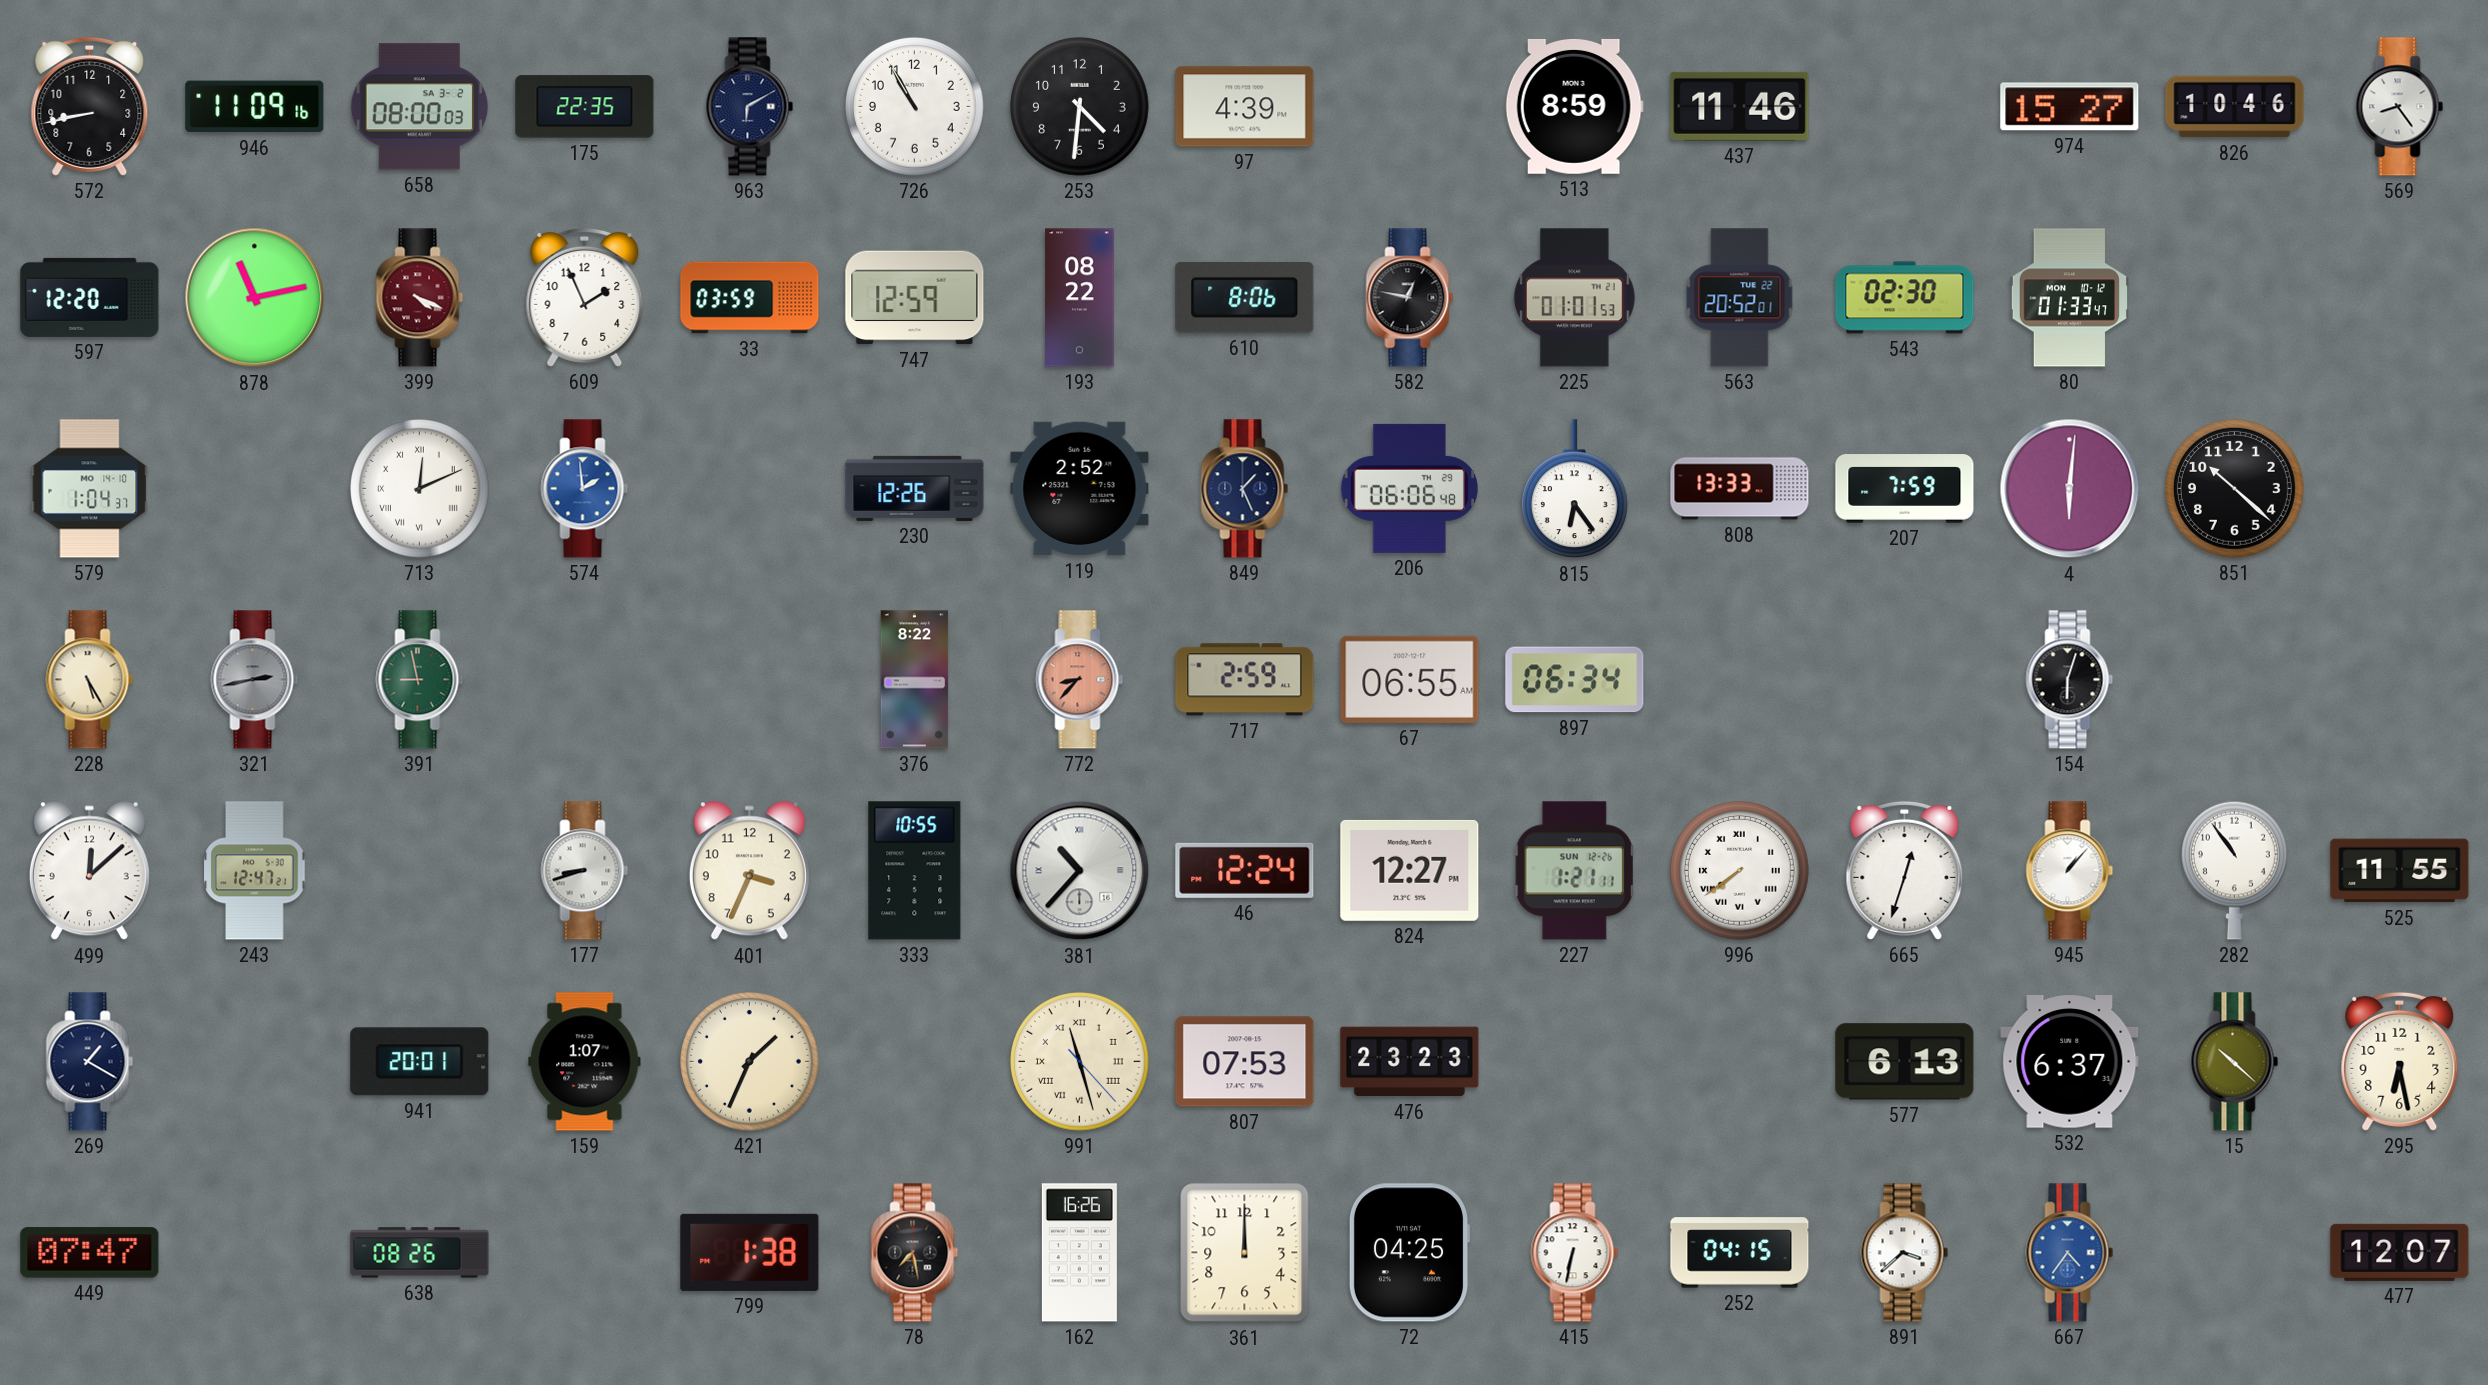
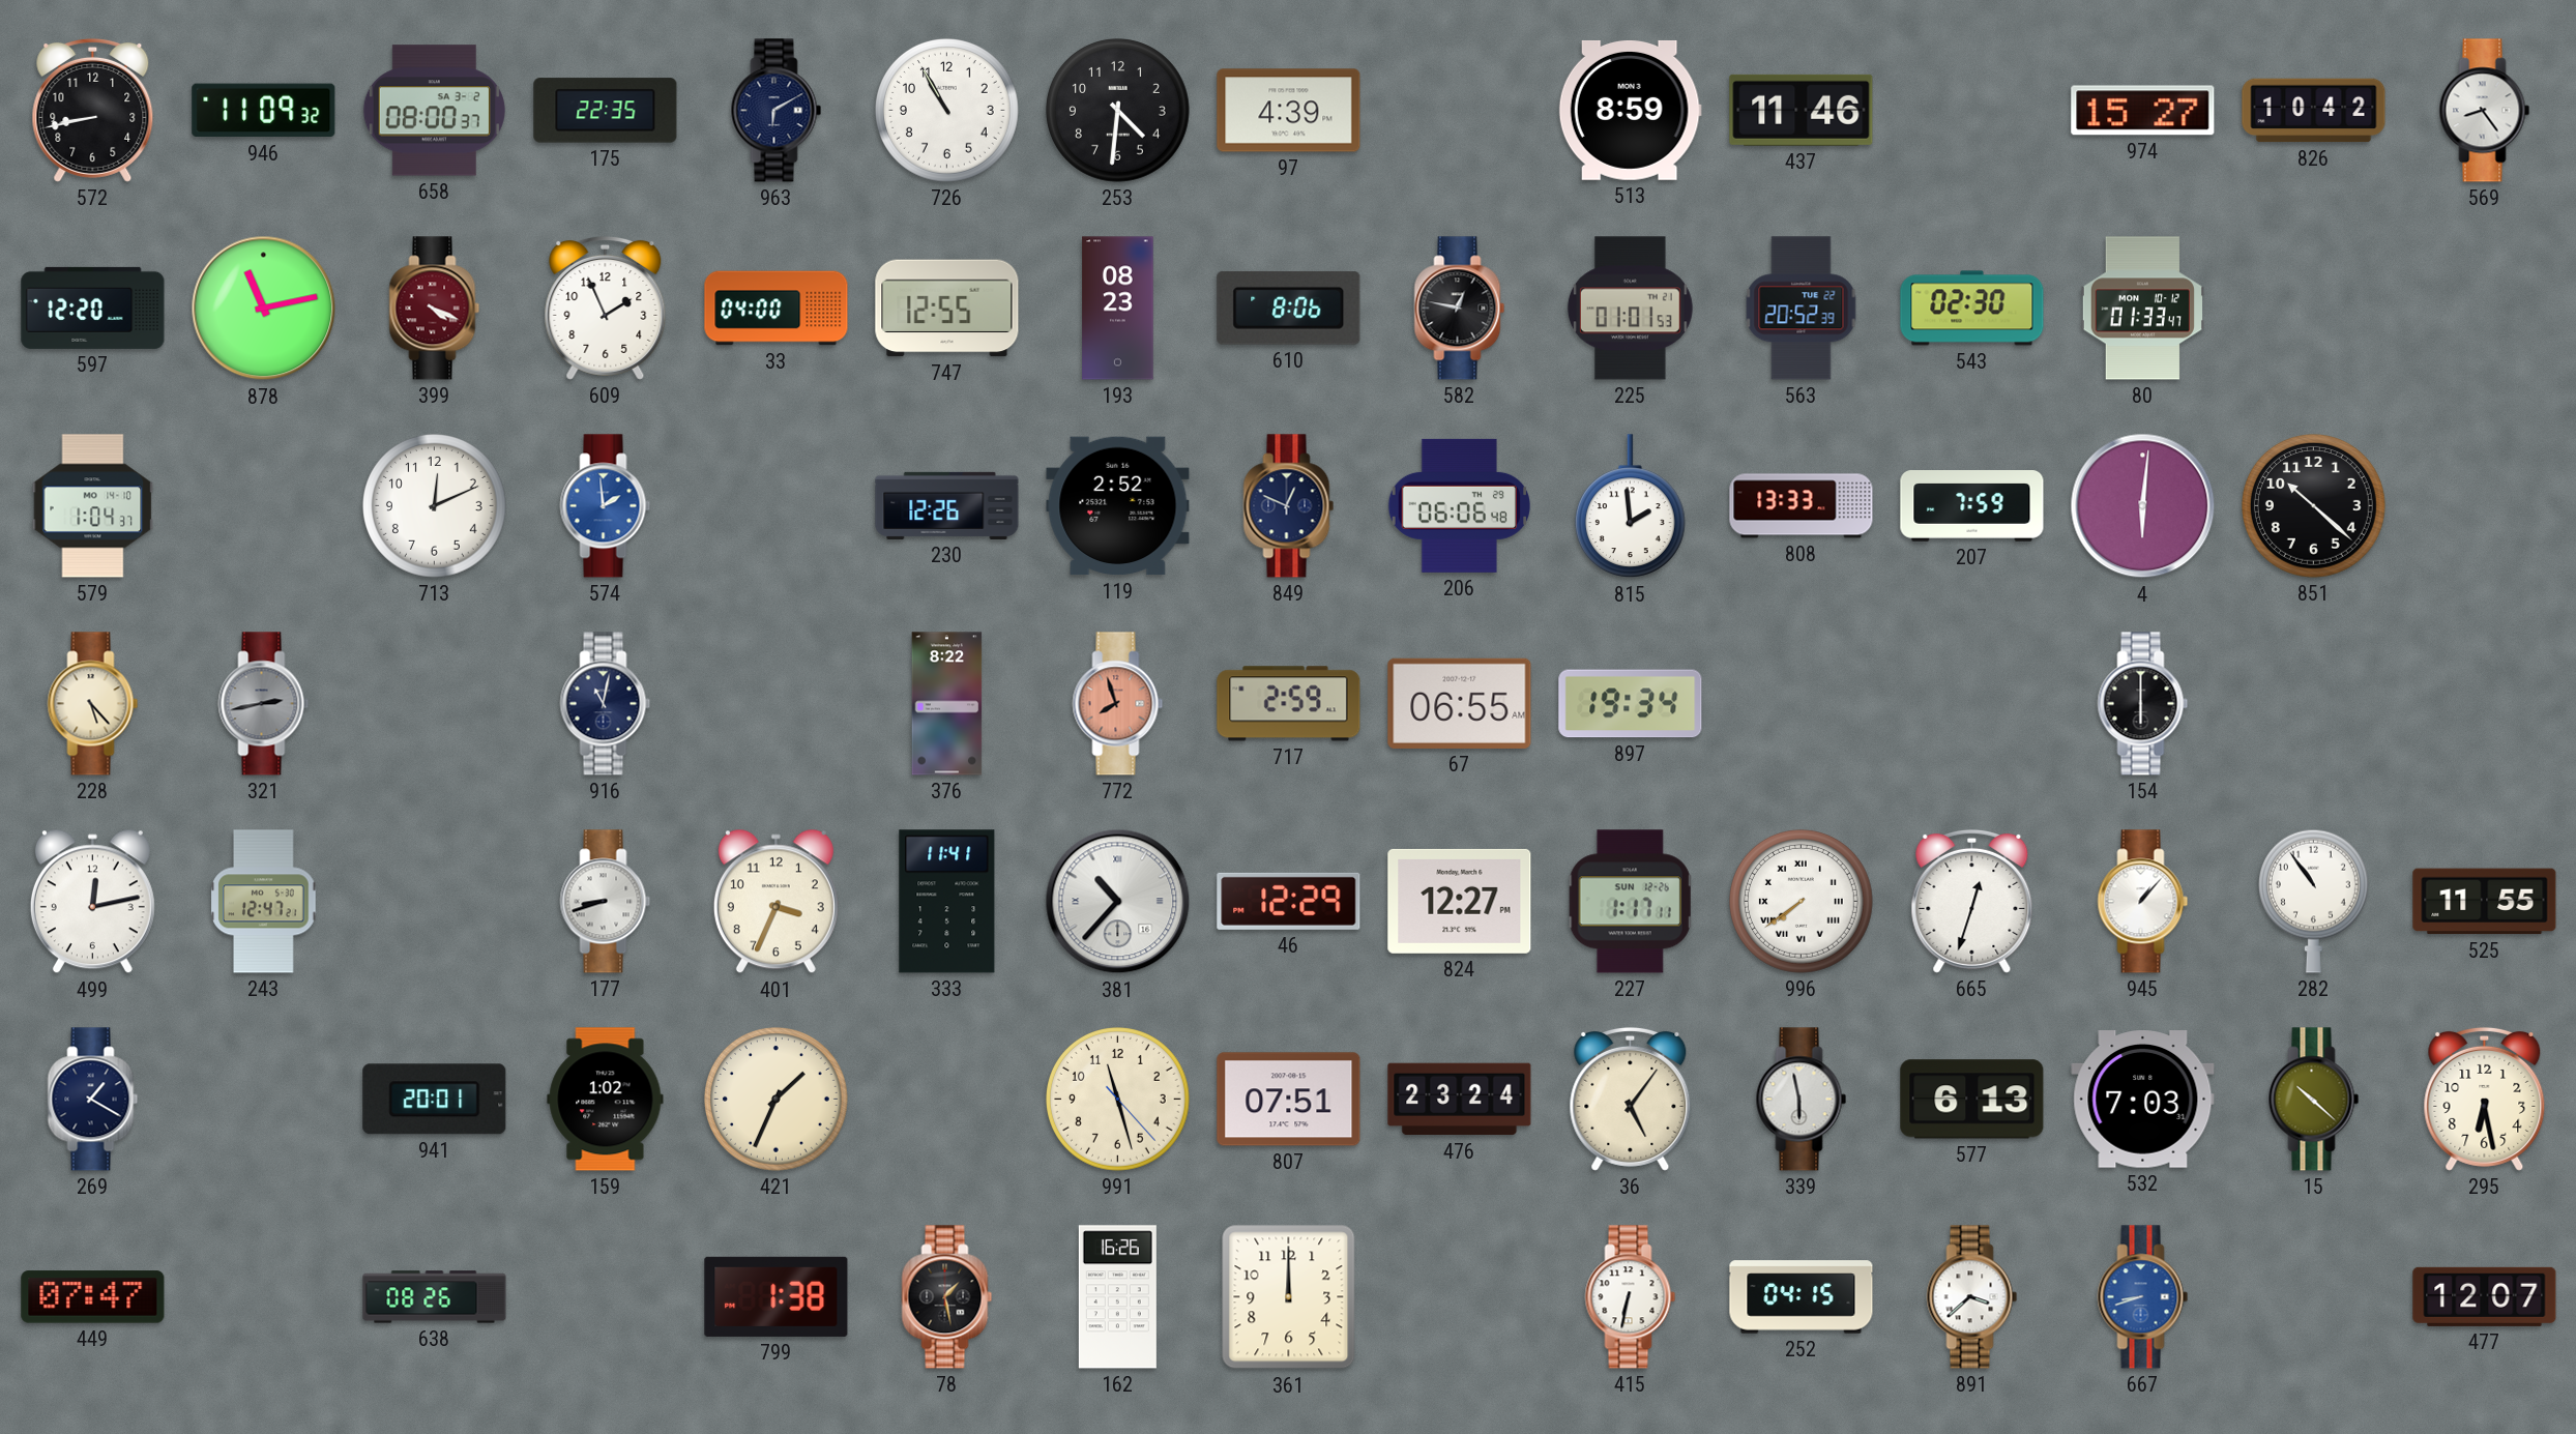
946: 11:09:16 -> 11:09:32
658: 08:00:03 -> 08:00:37
826: 10:46 -> 10:42
33: 03:59 -> 04:00
747: 12:59 -> 12:55
193: 08:22 -> 08:23
563: 20:52:01 -> 20:52:39
713 numerals: Roman -> Arabic
849: 1:26 -> 12:49
815: 6:24 -> 1:59
228: 5:25 -> 5:23
391: 8:58 -> none
916: none -> 11:02
772: 8:37 -> 7:57
897: 06:34 -> 19:34
154: 6:03 -> 6:00
499: 12:08 -> 12:13
333: 10:55 -> 11:41
46: 12:24 -> 12:29
227: 1:21 -> 1:17
159: 1:07 -> 1:02
991 numerals: Roman -> Arabic
807: 07:53 -> 07:51
476: 23:23 -> 23:24
36: none -> 5:06
339: none -> 5:58
532: 6:37 -> 7:03
78: 7:28 -> 1:28
72: 04:25 -> none
667: 4:36 -> 8:42
